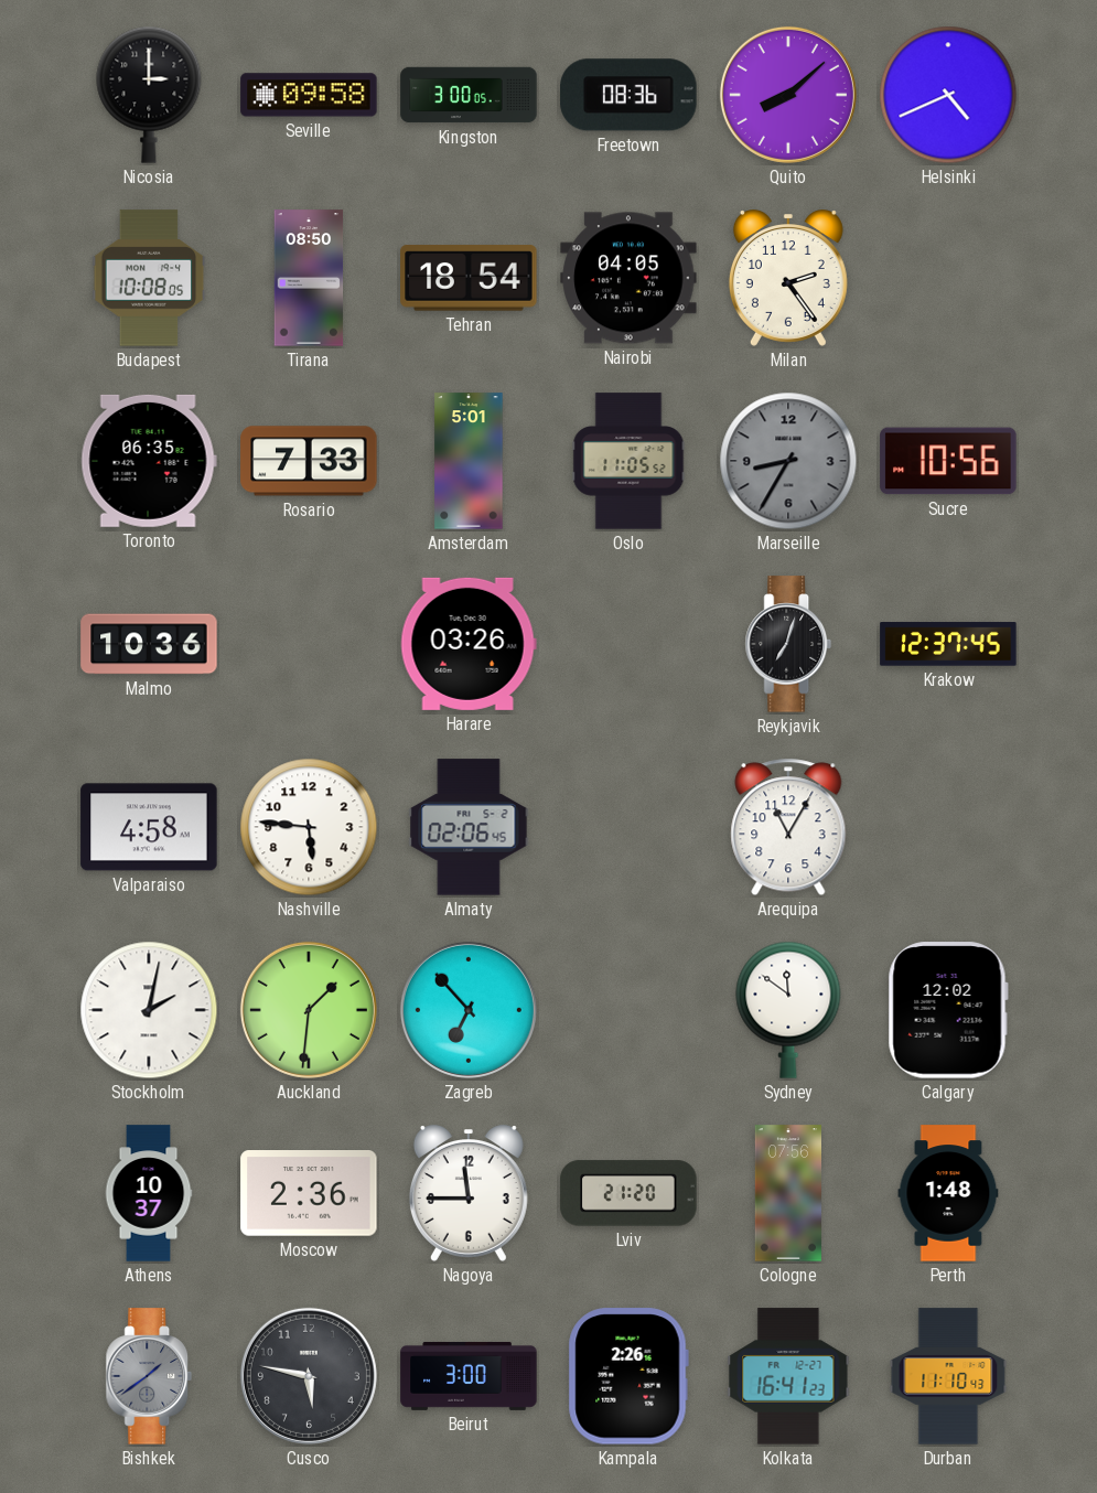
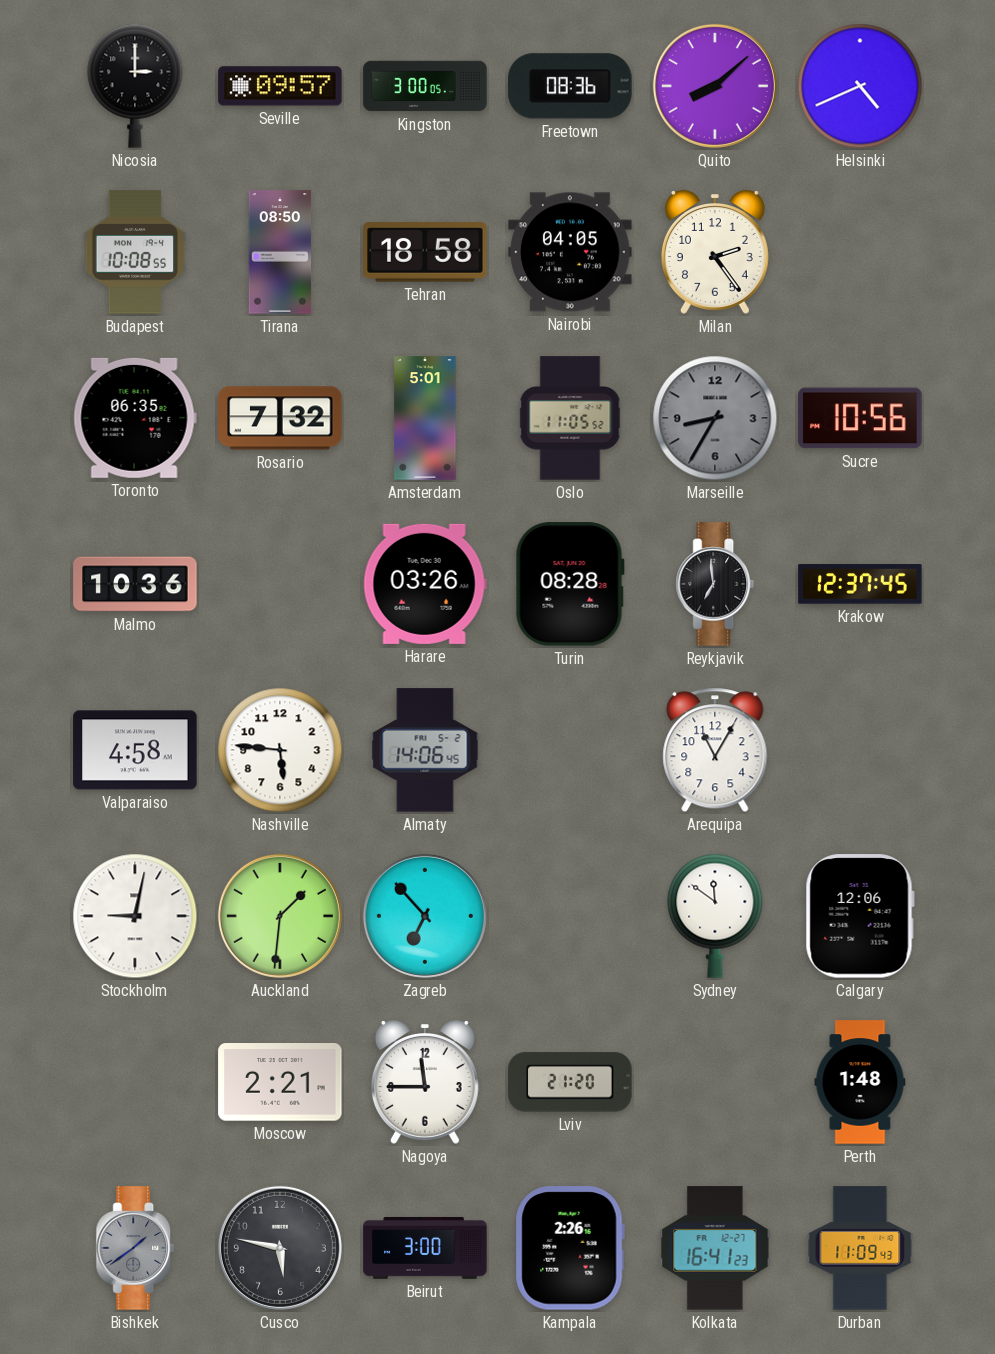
Seville: 09:58 -> 09:57
Budapest: 10:08:05 -> 10:08:55
Tehran: 18:54 -> 18:58
Rosario: 7:33 -> 7:32
Turin: none -> 08:28
Reykjavik: 7:03 -> 6:59
Almaty: 02:06 -> 14:06
Stockholm: 2:02 -> 9:02
Calgary: 12:02 -> 12:06
Athens: 10:37 -> none
Moscow: 2:36 -> 2:21
Cologne: 07:56 -> none
Durban: 11:10 -> 11:09
